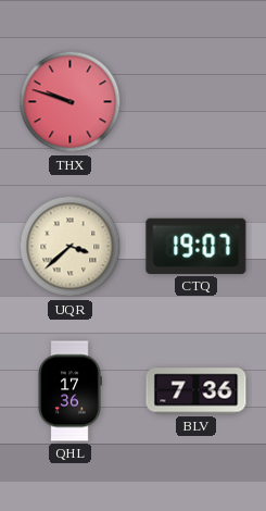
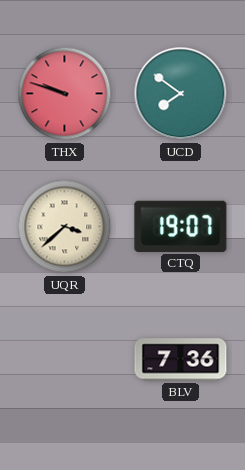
UCD: none -> 7:51
QHL: 17:36 -> none
